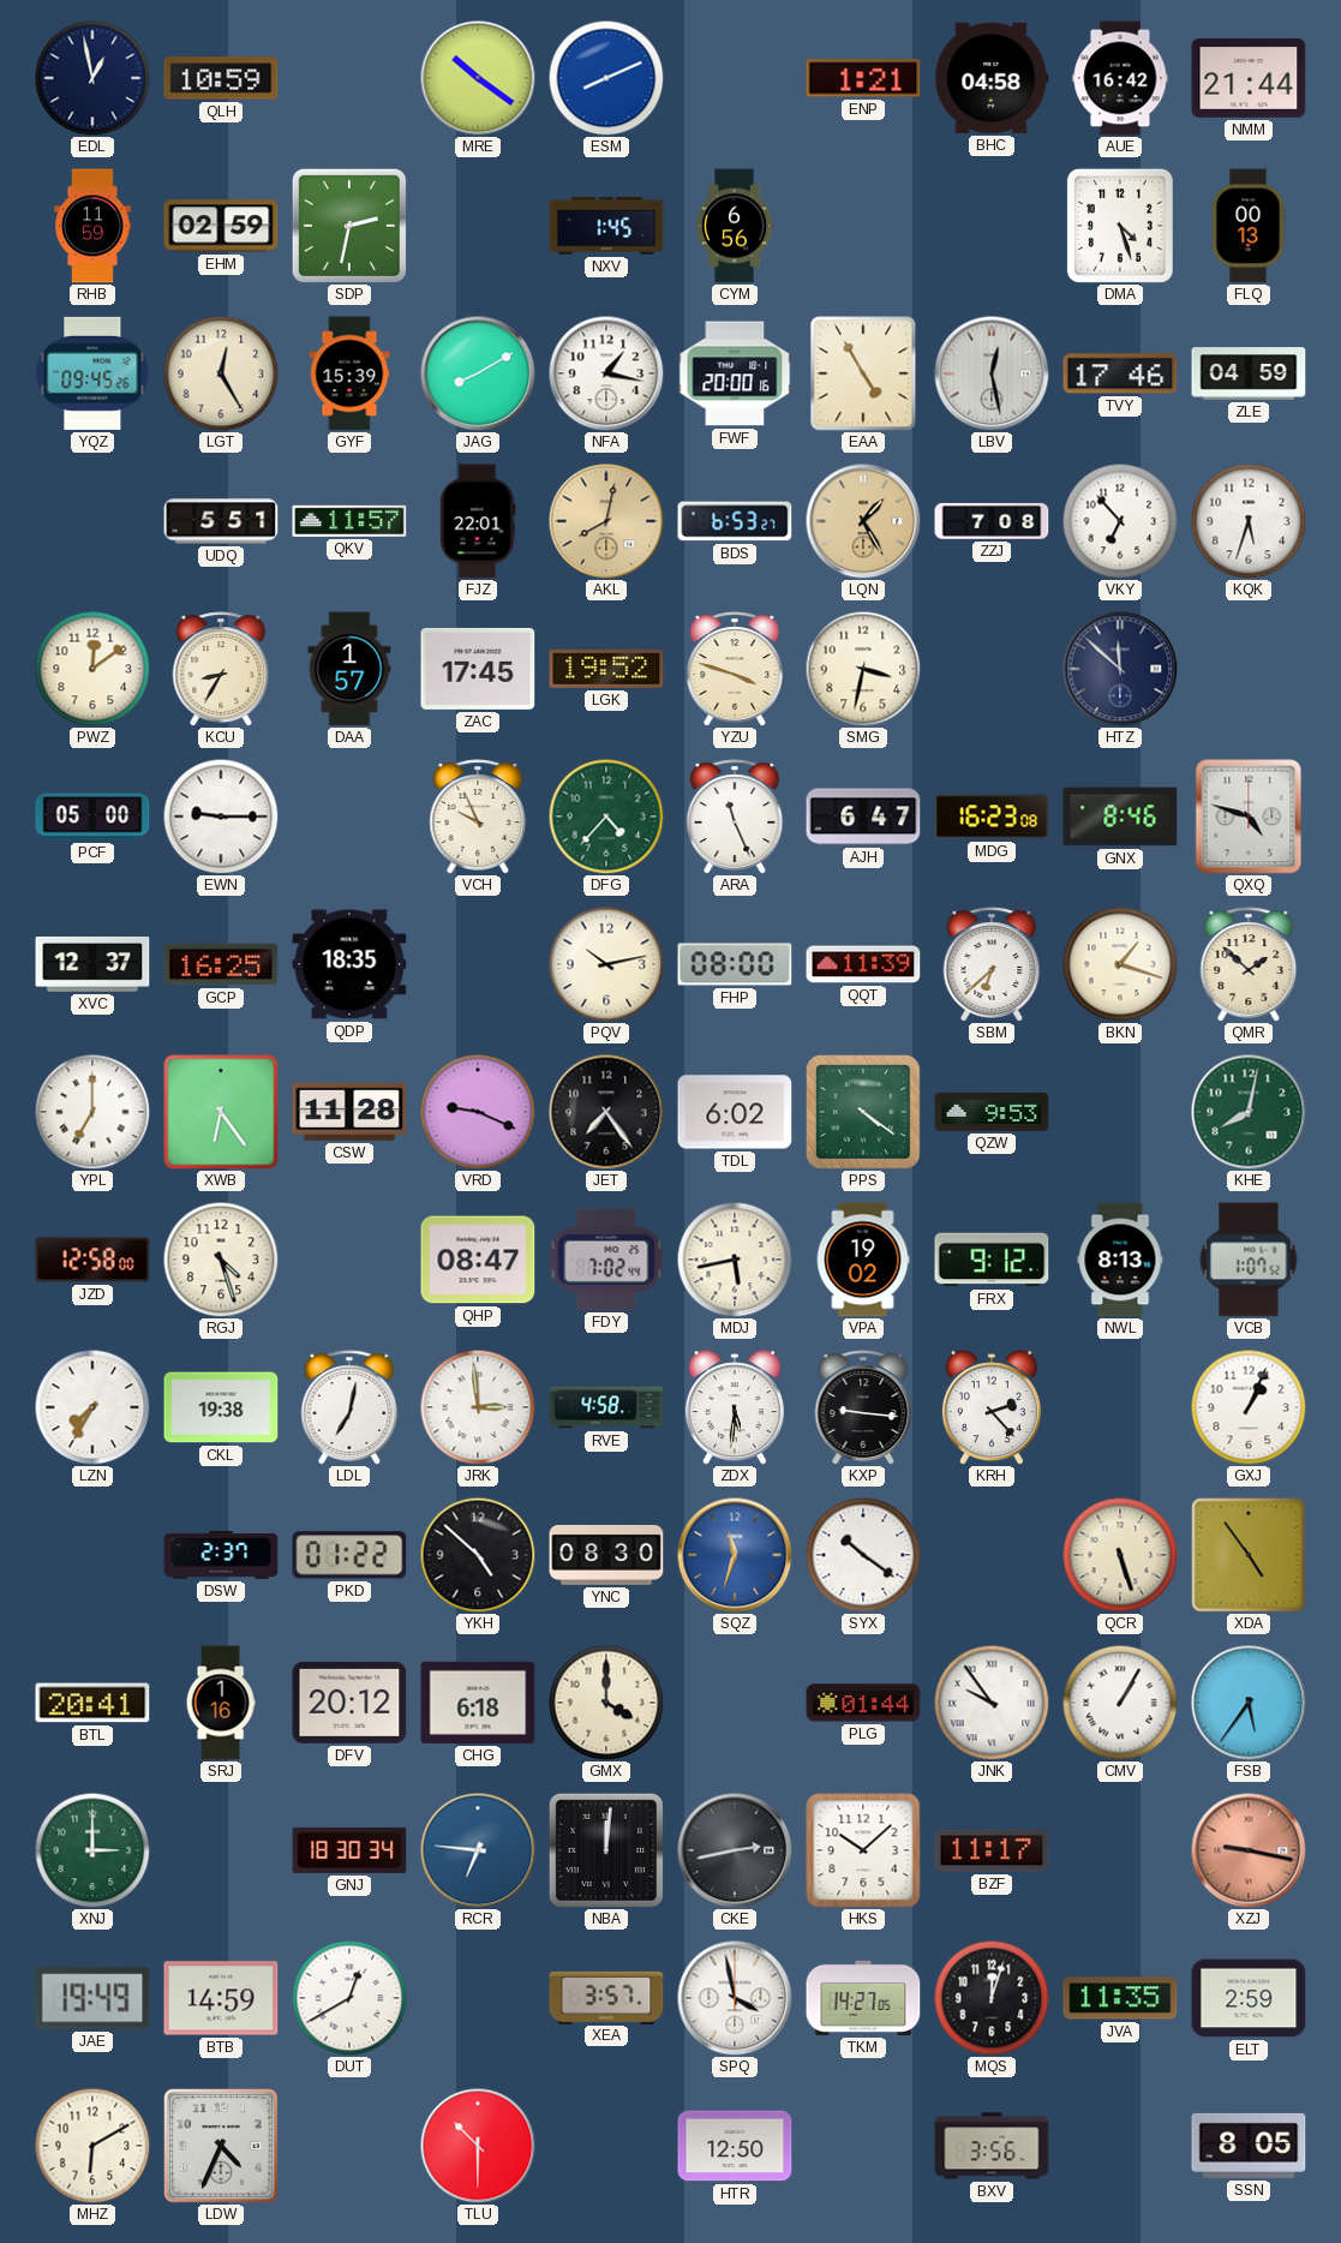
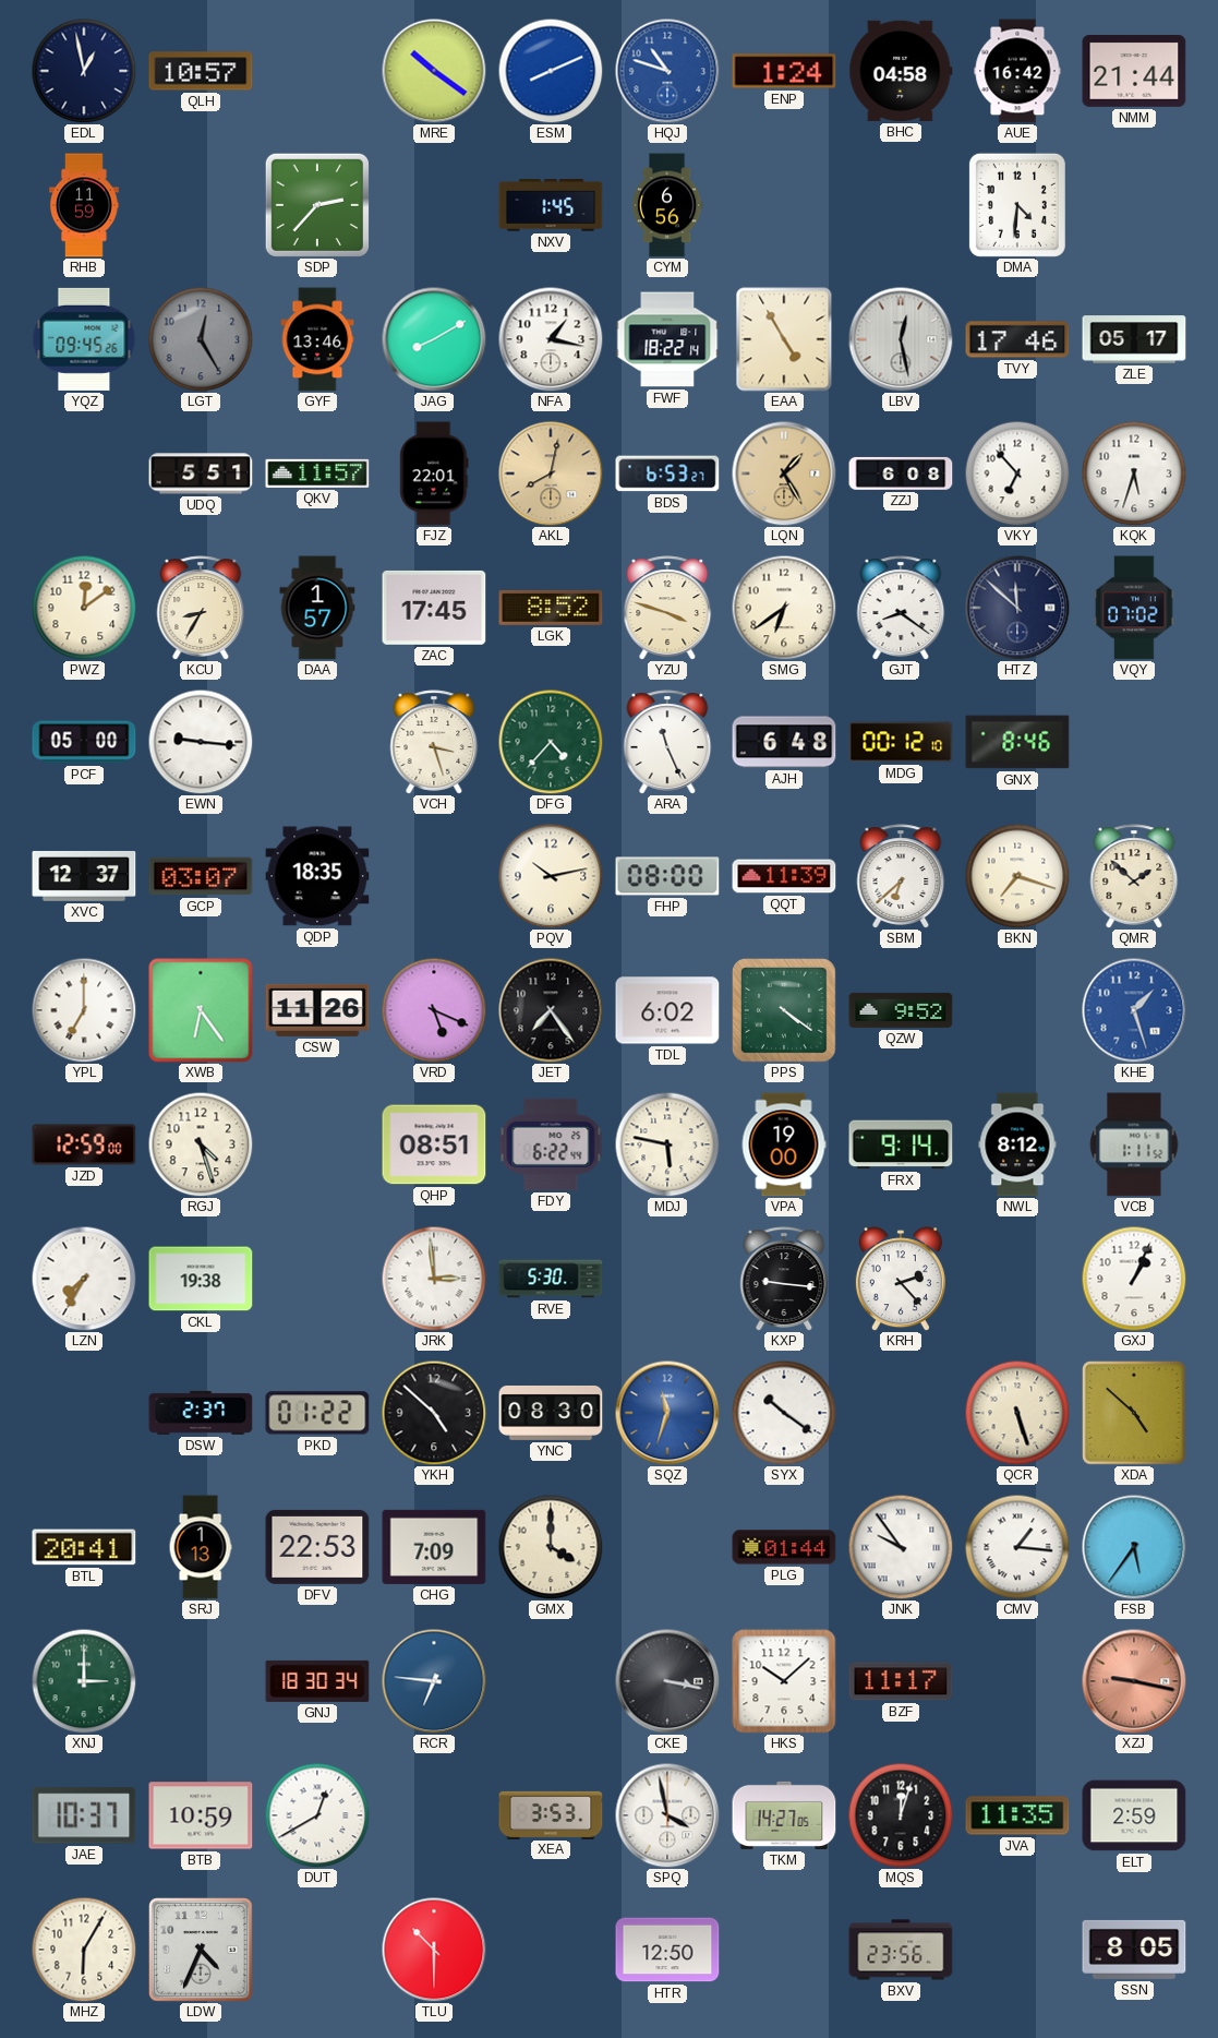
QLH: 10:59 -> 10:57
HQJ: none -> 10:48
ENP: 1:21 -> 1:24
EHM: 02:59 -> none
SDP: 2:32 -> 2:37
DMA: 4:27 -> 4:31
FLQ: 00:13 -> none
LGT dial: cream -> grey
GYF: 15:39 -> 13:46
FWF: 20:00 -> 18:22
ZLE: 04:59 -> 05:17
ZZJ: 7:08 -> 6:08
LGK: 19:52 -> 8:52
SMG: 3:32 -> 6:39
GJT: none -> 8:21
VQY: none -> 07:02
EWN: 9:15 -> 9:16
VCH: 9:56 -> 3:27
AJH: 6:47 -> 6:48
MDG: 16:23 -> 00:12
QXQ: 4:48 -> none
GCP: 16:25 -> 03:07
BKN: 1:18 -> 7:18
CSW: 11:28 -> 11:26
VRD: 9:19 -> 5:19
QZW: 9:53 -> 9:52
KHE: 8:02 -> 1:27
KHE dial: green -> blue
JZD: 12:58 -> 12:59
QHP: 08:47 -> 08:51
FDY: 7:02 -> 6:22
MDJ: 5:43 -> 5:47
VPA: 19:02 -> 19:00
FRX: 9:12 -> 9:14
NWL: 8:13 -> 8:12
VCB: 1:07 -> 1:11
LDL: 7:02 -> none
RVE: 4:58 -> 5:30
ZDX: 5:31 -> none
XDA: 4:54 -> 4:52
SRJ: 1:16 -> 1:13
DFV: 20:12 -> 22:53
CHG: 6:18 -> 7:09
CMV: 1:05 -> 1:16
NBA: 12:01 -> none
CKE: 2:43 -> 3:17
JAE: 19:49 -> 10:37
BTB: 14:59 -> 10:59
XEA: 3:57 -> 3:53
MHZ: 6:10 -> 6:05
BXV: 3:56 -> 23:56
